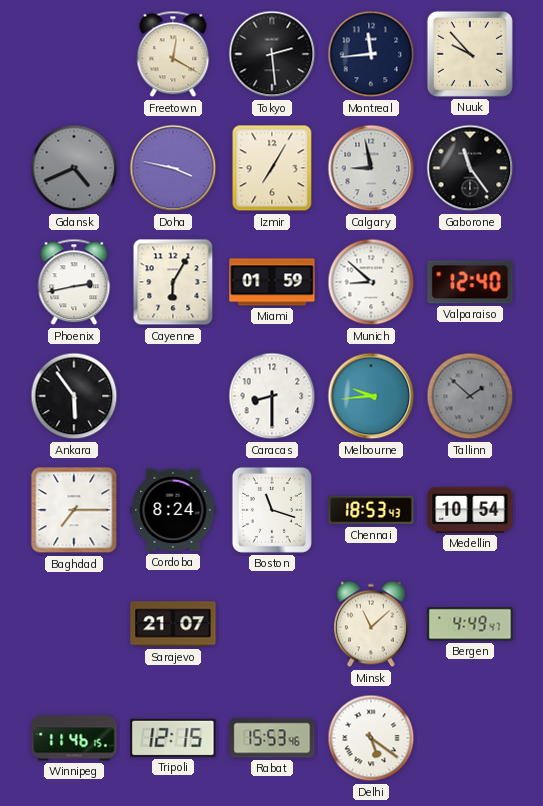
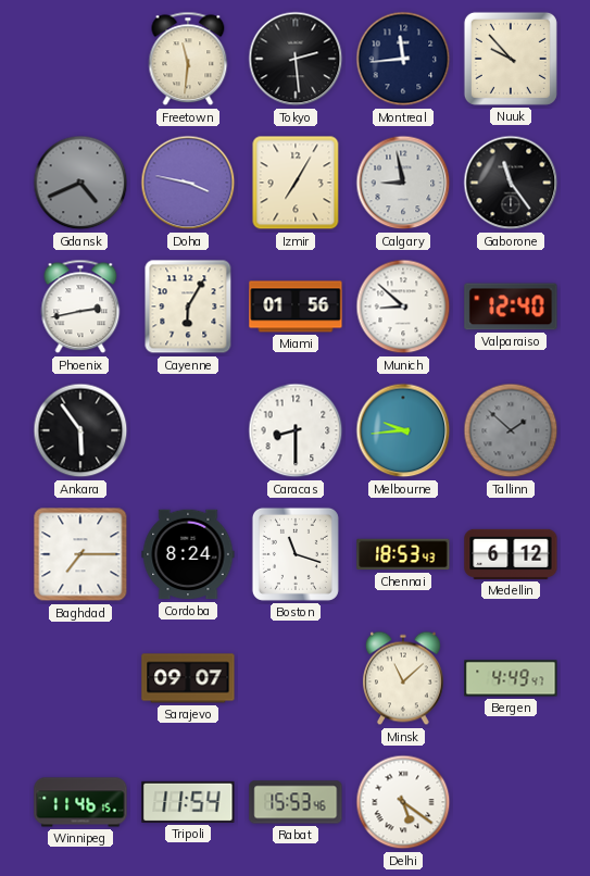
Freetown: 12:20 -> 11:31
Miami: 01:59 -> 01:56
Medellin: 10:54 -> 6:12
Sarajevo: 21:07 -> 09:07
Tripoli: 12:15 -> 11:54
